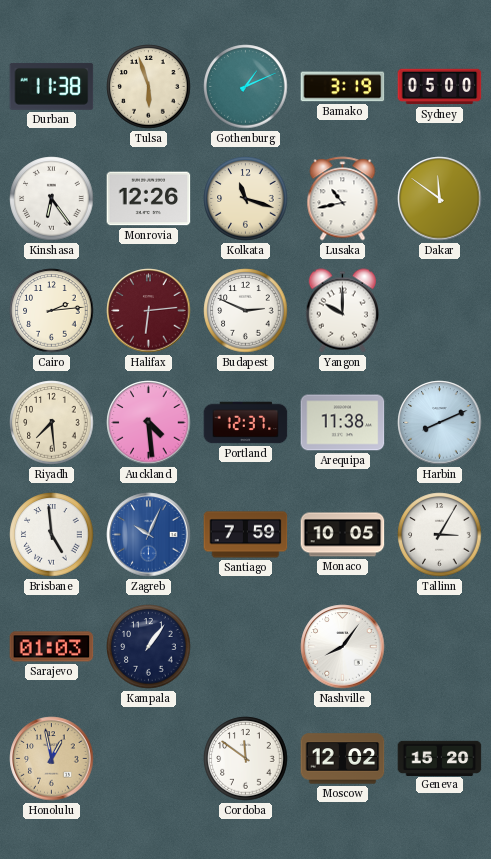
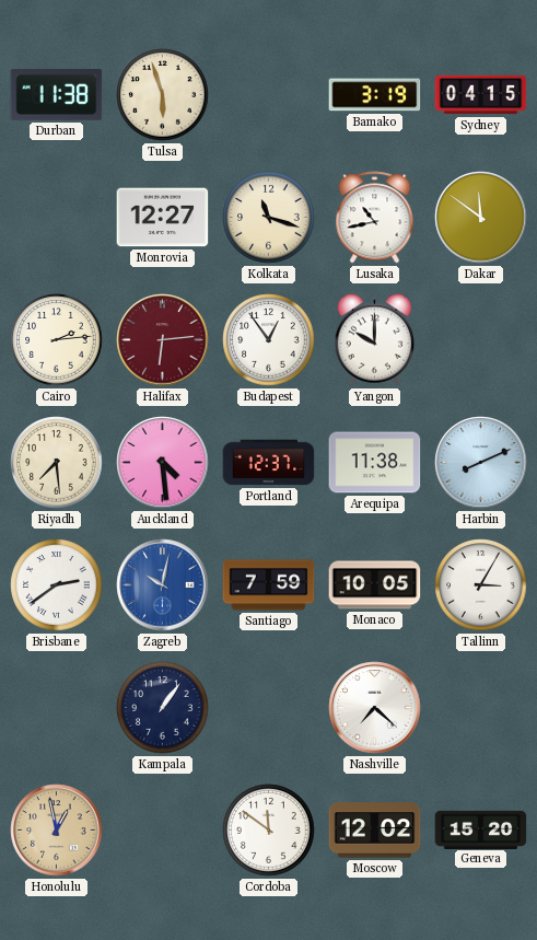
Gothenburg: 1:11 -> none
Sydney: 05:00 -> 04:15
Kinshasa: 6:24 -> none
Monrovia: 12:26 -> 12:27
Budapest: 2:49 -> 12:54
Brisbane: 4:59 -> 2:39
Zagreb: 10:04 -> 10:02
Sarajevo: 01:03 -> none
Nashville: 8:06 -> 7:22
